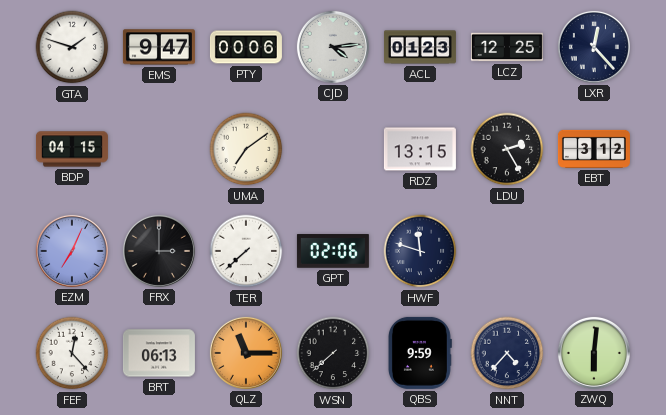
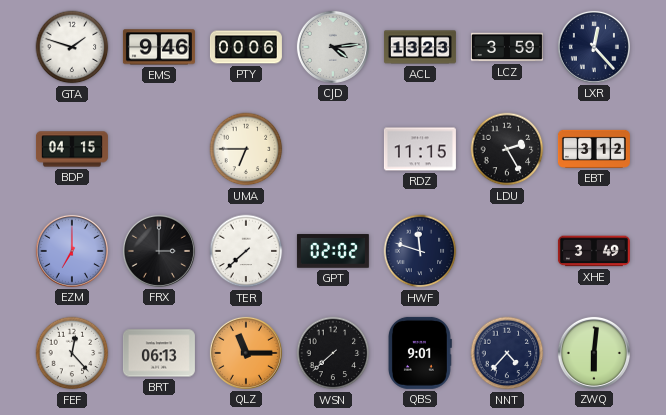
EMS: 9:47 -> 9:46
ACL: 01:23 -> 13:23
LCZ: 12:25 -> 3:59
UMA: 7:09 -> 6:45
RDZ: 13:15 -> 11:15
EZM: 7:04 -> 7:00
GPT: 02:06 -> 02:02
XHE: none -> 3:49
QBS: 9:59 -> 9:01
